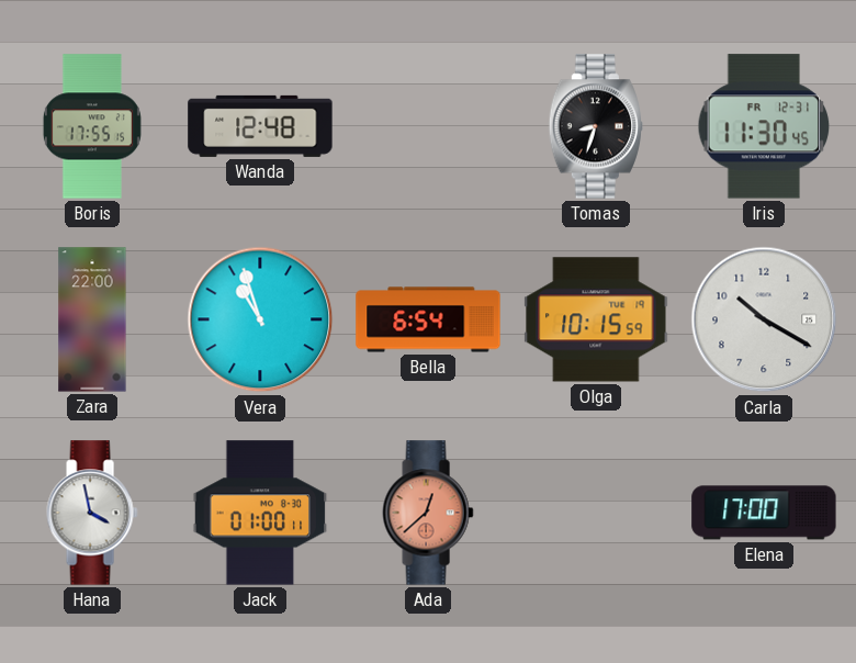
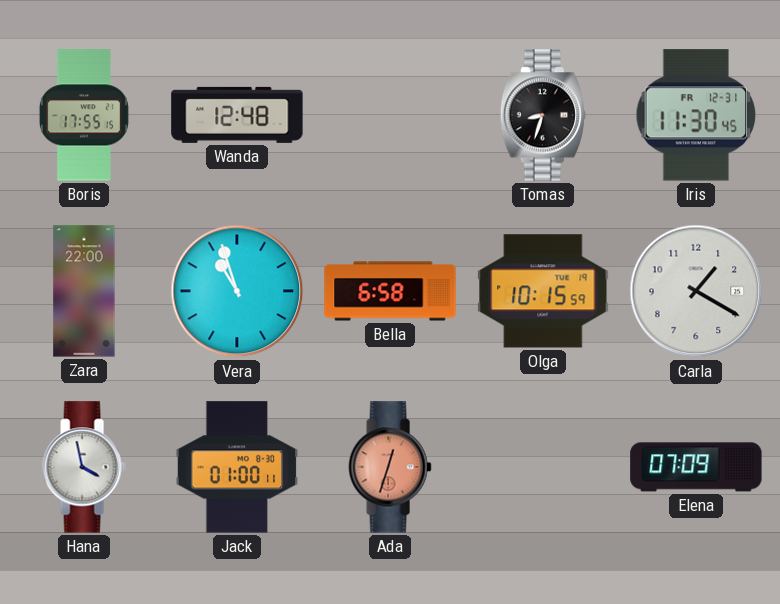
Bella: 6:54 -> 6:58
Carla: 10:20 -> 1:20
Ada: 12:38 -> 12:33
Elena: 17:00 -> 07:09
